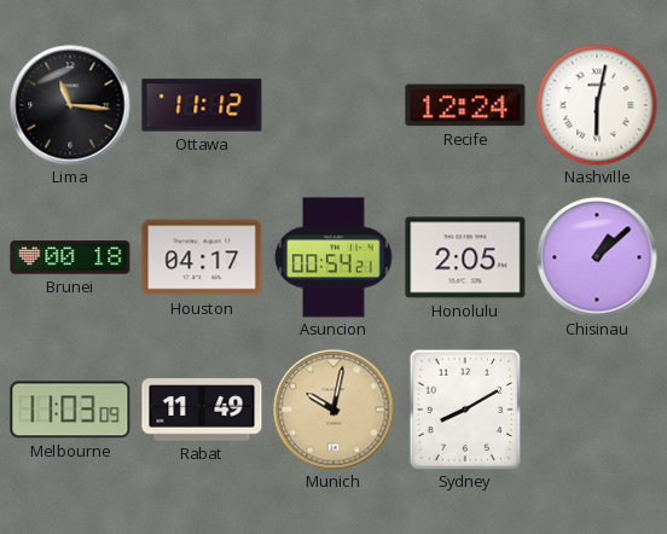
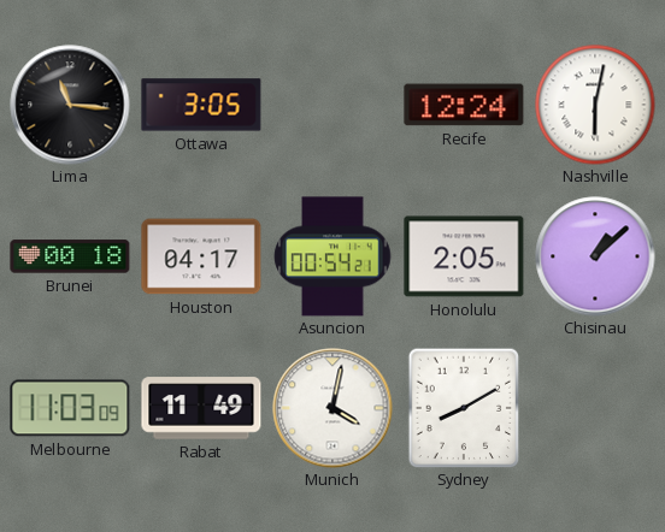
Ottawa: 11:12 -> 3:05
Munich: 10:02 -> 4:02
Munich dial: champagne -> white
